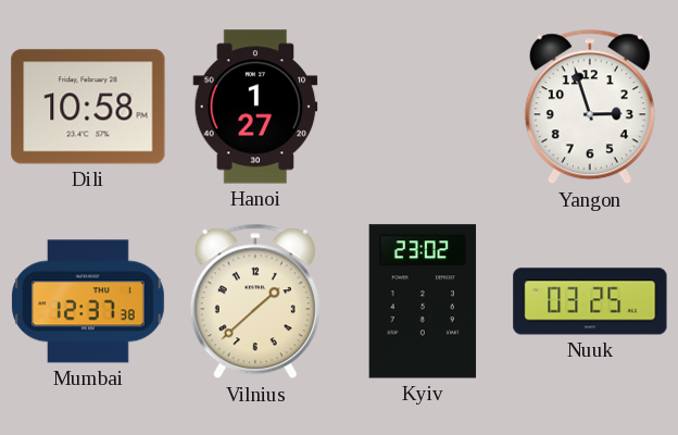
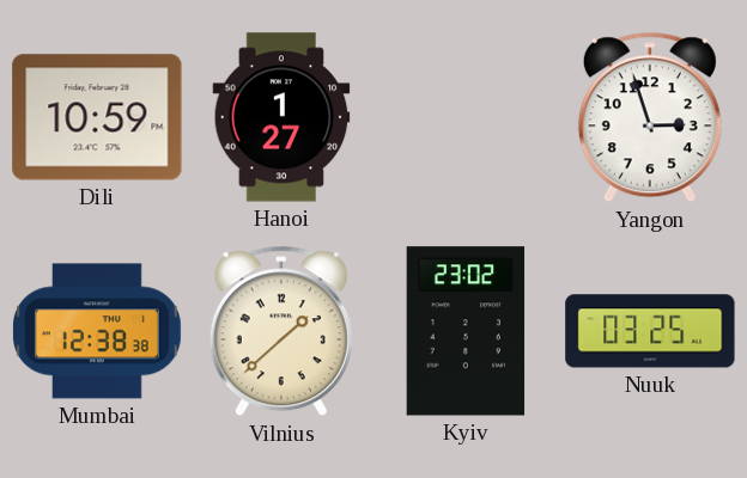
Dili: 10:58 -> 10:59
Mumbai: 12:37 -> 12:38
